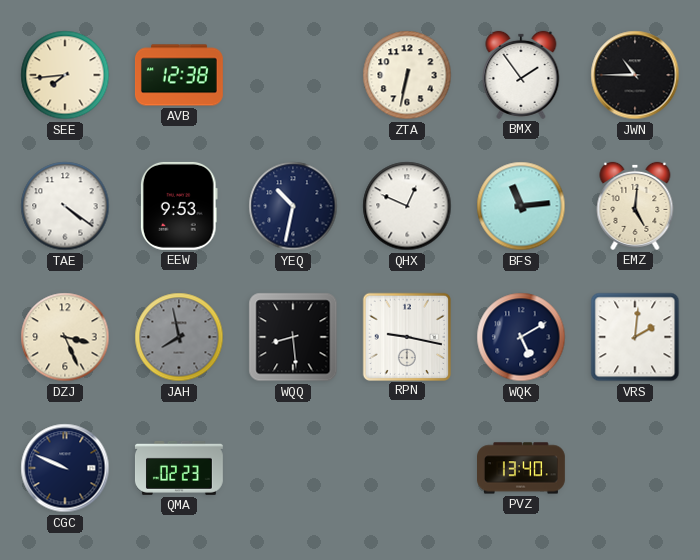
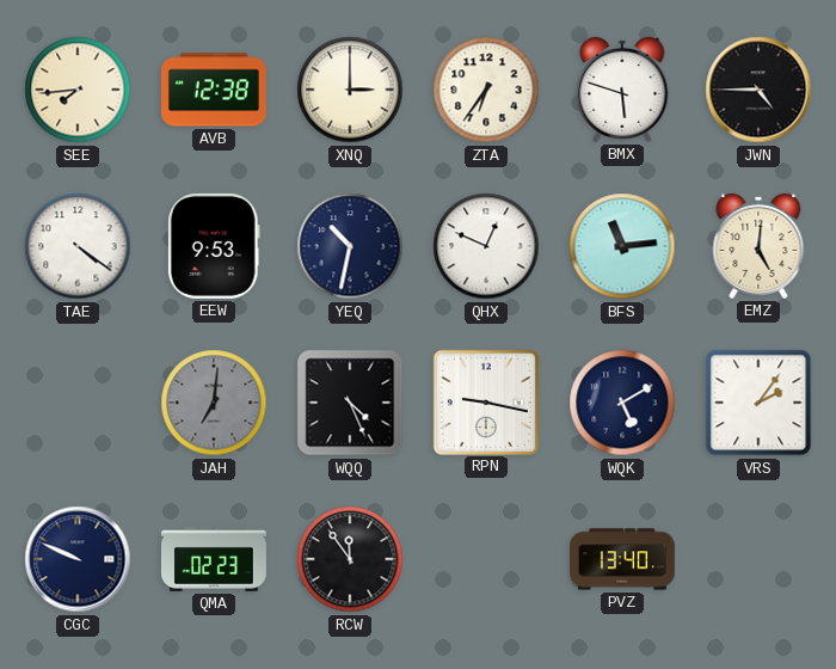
XNQ: none -> 3:00
ZTA: 6:32 -> 6:36
BMX: 1:54 -> 5:48
JWN: 10:45 -> 4:45
DZJ: 3:26 -> none
JAH: 7:58 -> 7:01
WQQ: 8:29 -> 4:26
VRS: 2:01 -> 2:06
RCW: none -> 11:54
